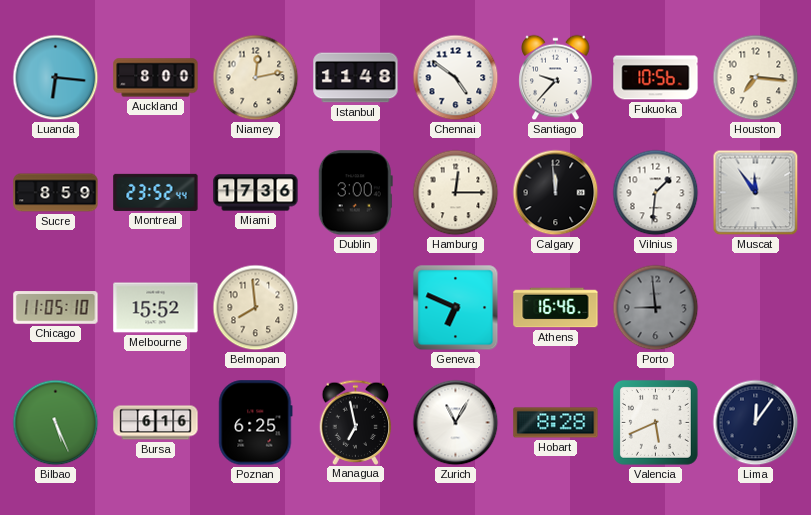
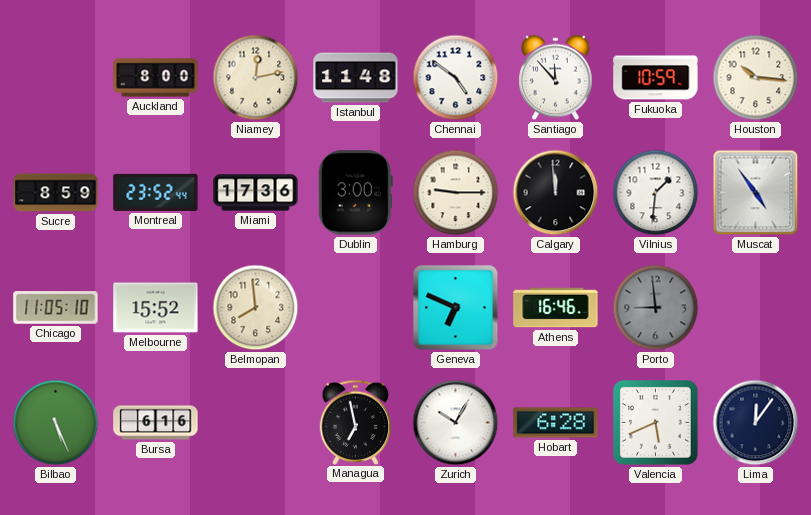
Luanda: 6:16 -> none
Santiago: 9:37 -> 11:53
Fukuoka: 10:56 -> 10:59
Houston: 7:16 -> 10:16
Hamburg: 12:15 -> 9:15
Muscat: 11:54 -> 4:54
Poznan: 6:25 -> none
Zurich: 11:05 -> 10:05
Hobart: 8:28 -> 6:28
